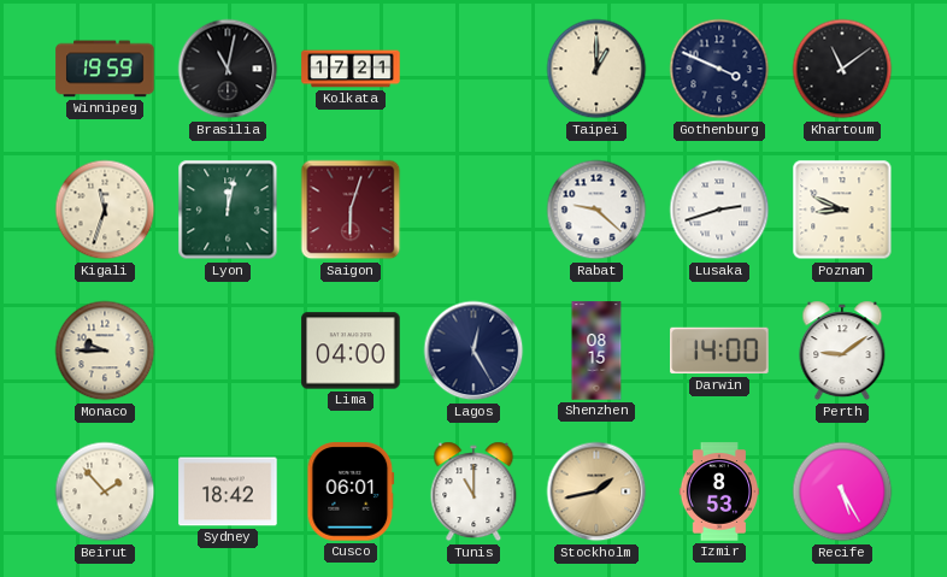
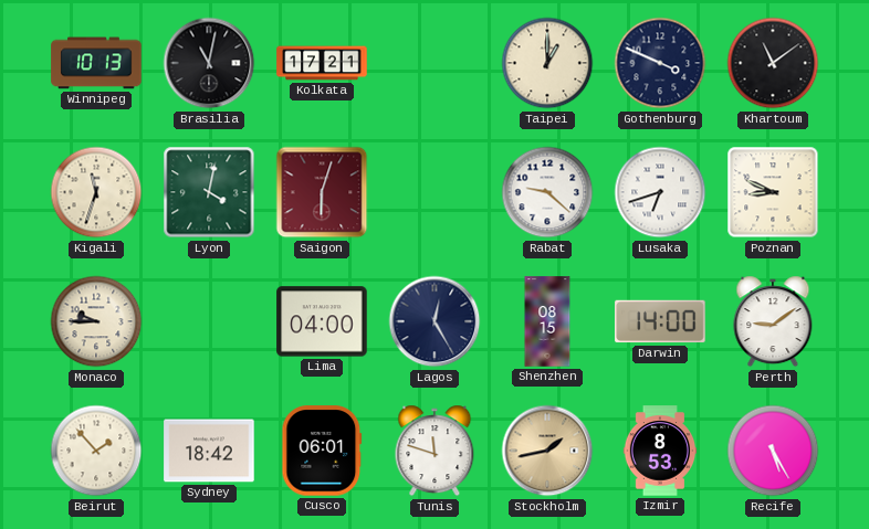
Winnipeg: 19:59 -> 10:13
Lyon: 12:02 -> 4:02
Lusaka: 2:42 -> 6:42
Tunis: 11:00 -> 11:48
